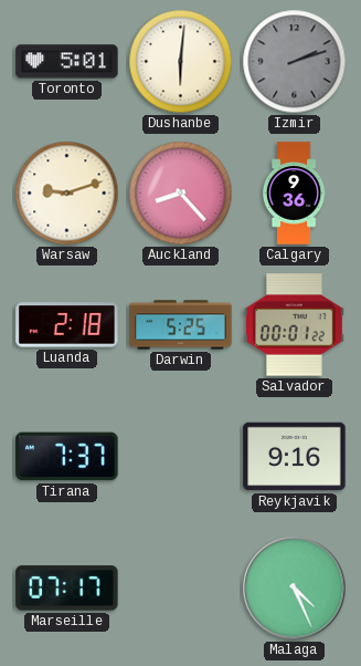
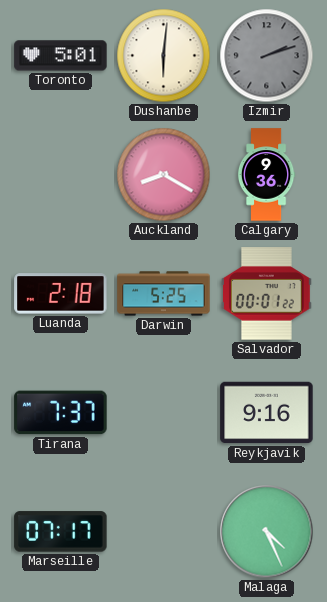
Warsaw: 9:12 -> none
Auckland: 8:23 -> 8:20
